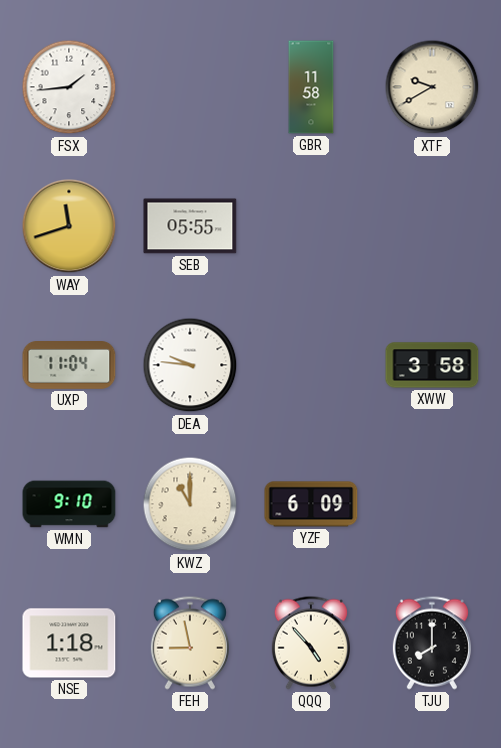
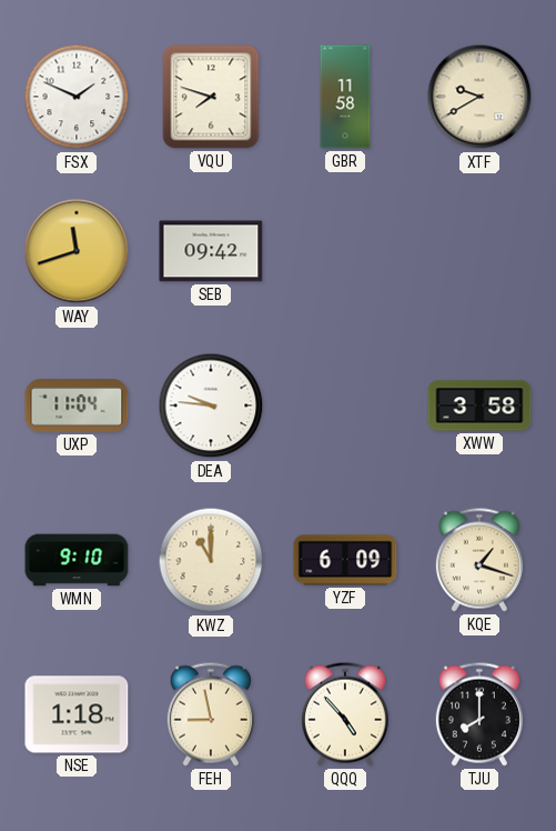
FSX: 1:44 -> 1:49
VQU: none -> 7:48
SEB: 05:55 -> 09:42
KQE: none -> 1:18
